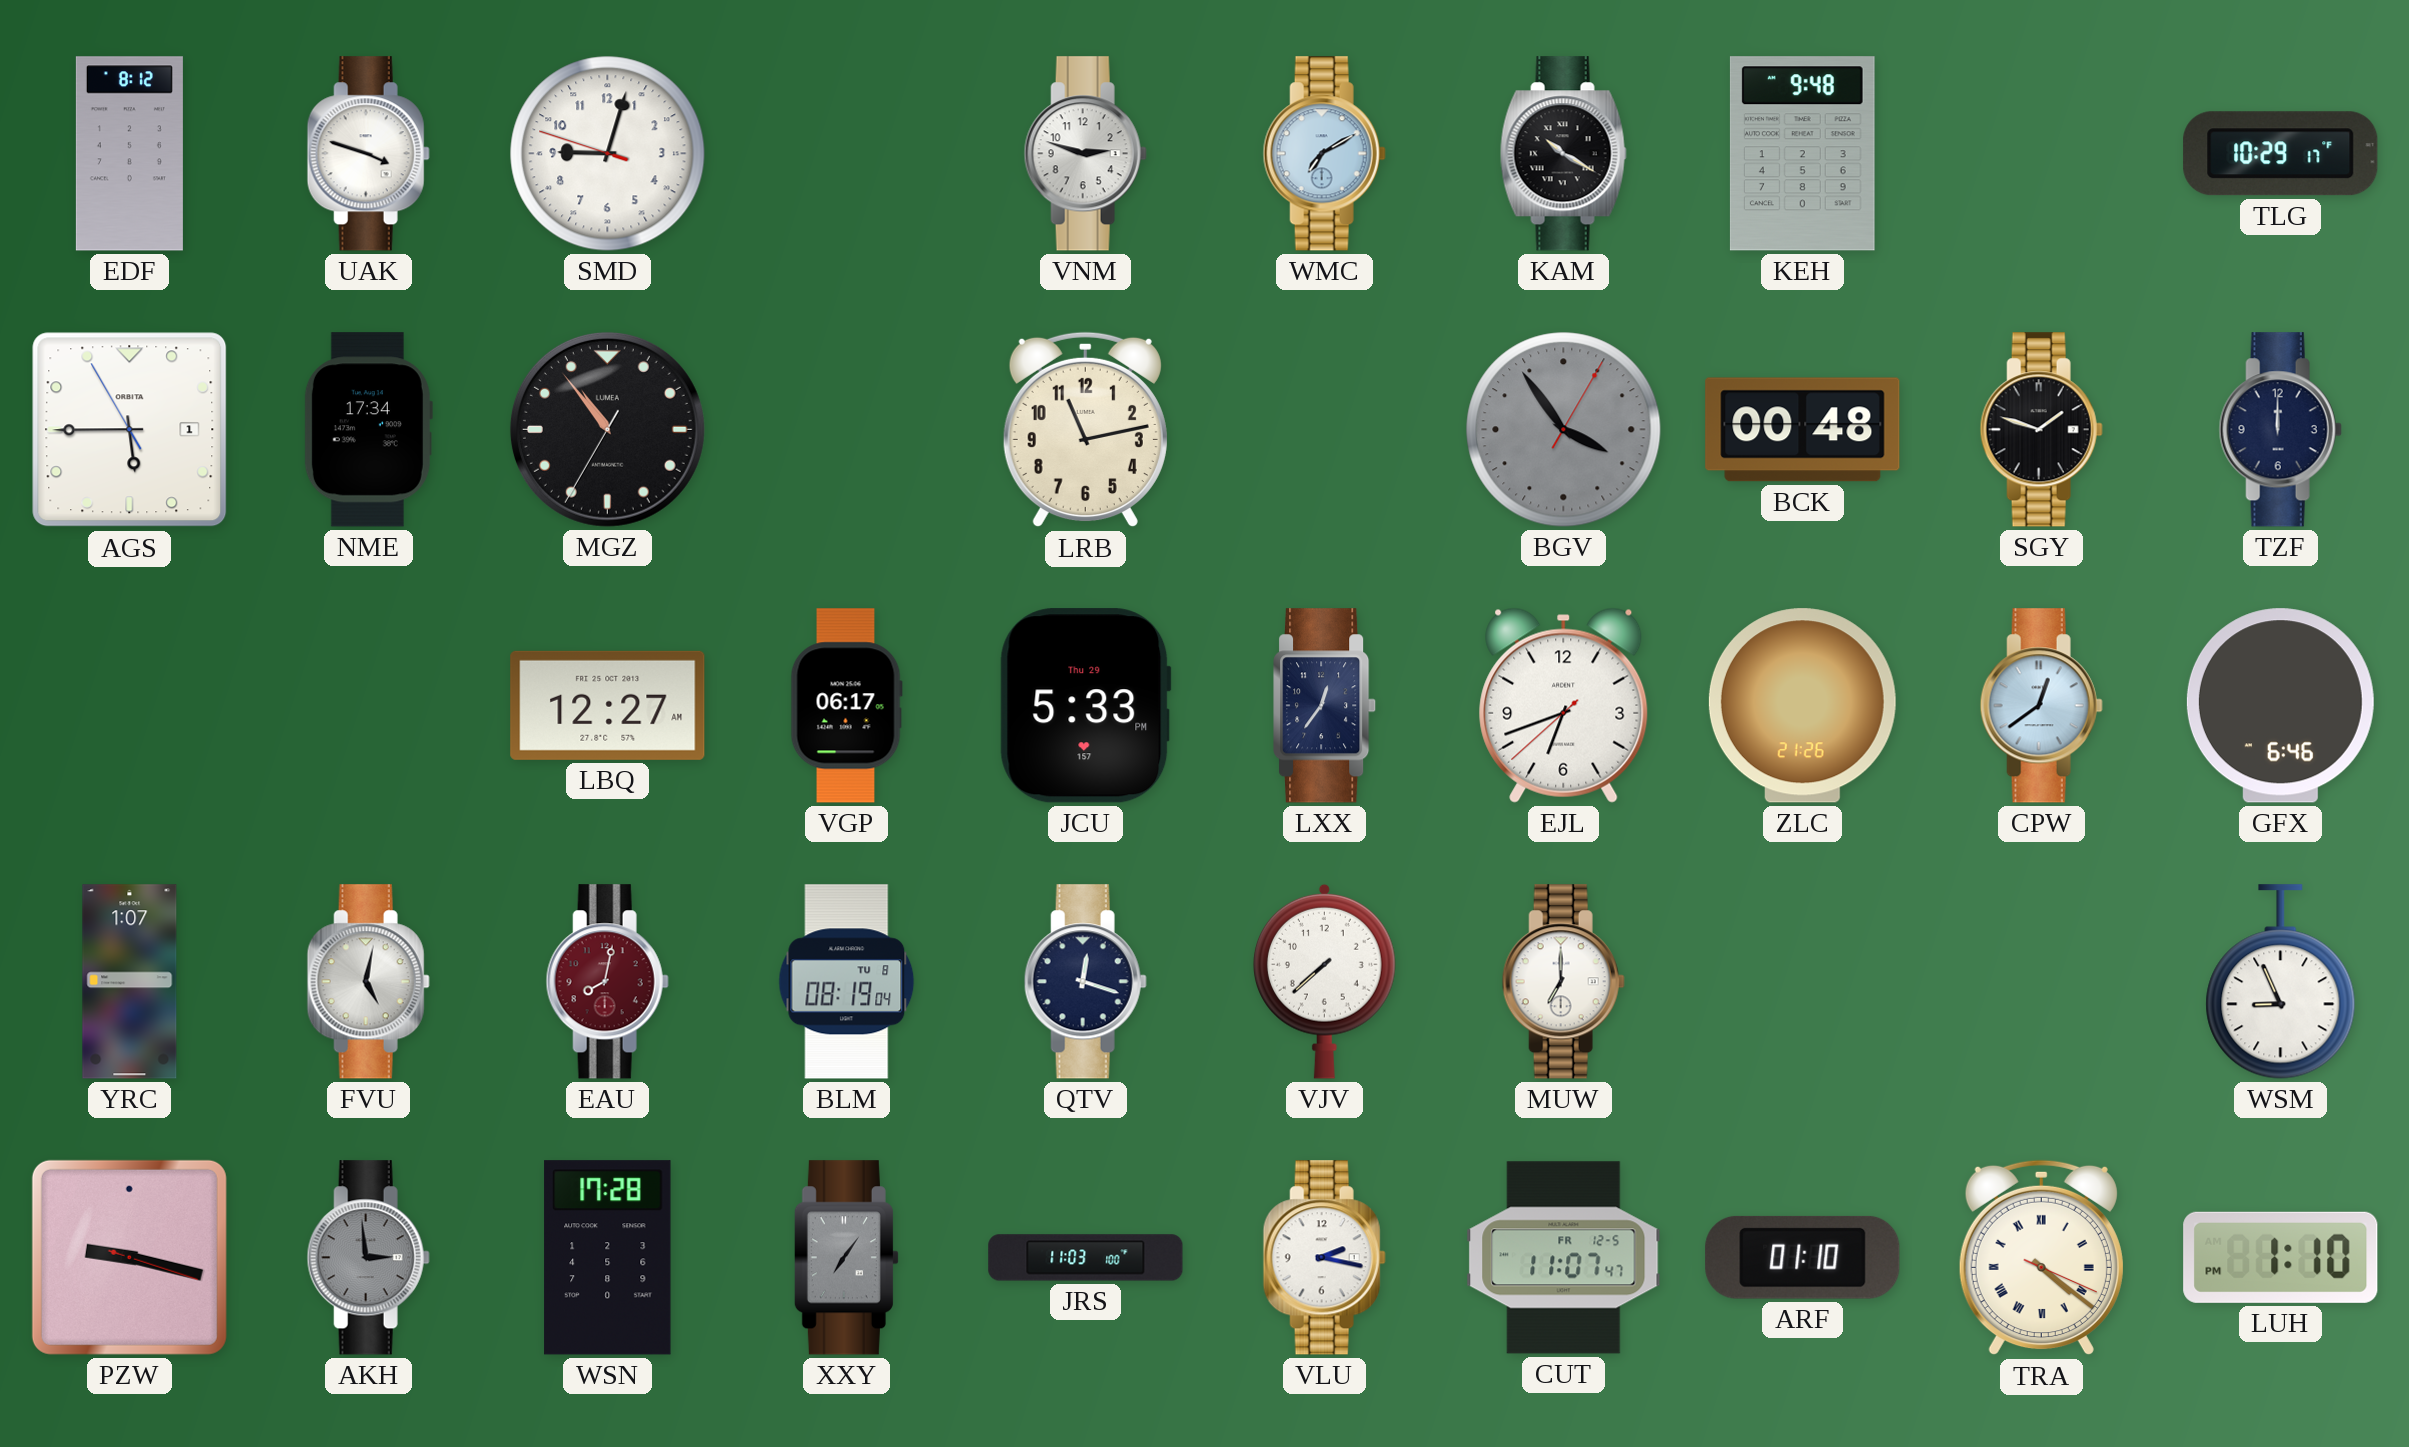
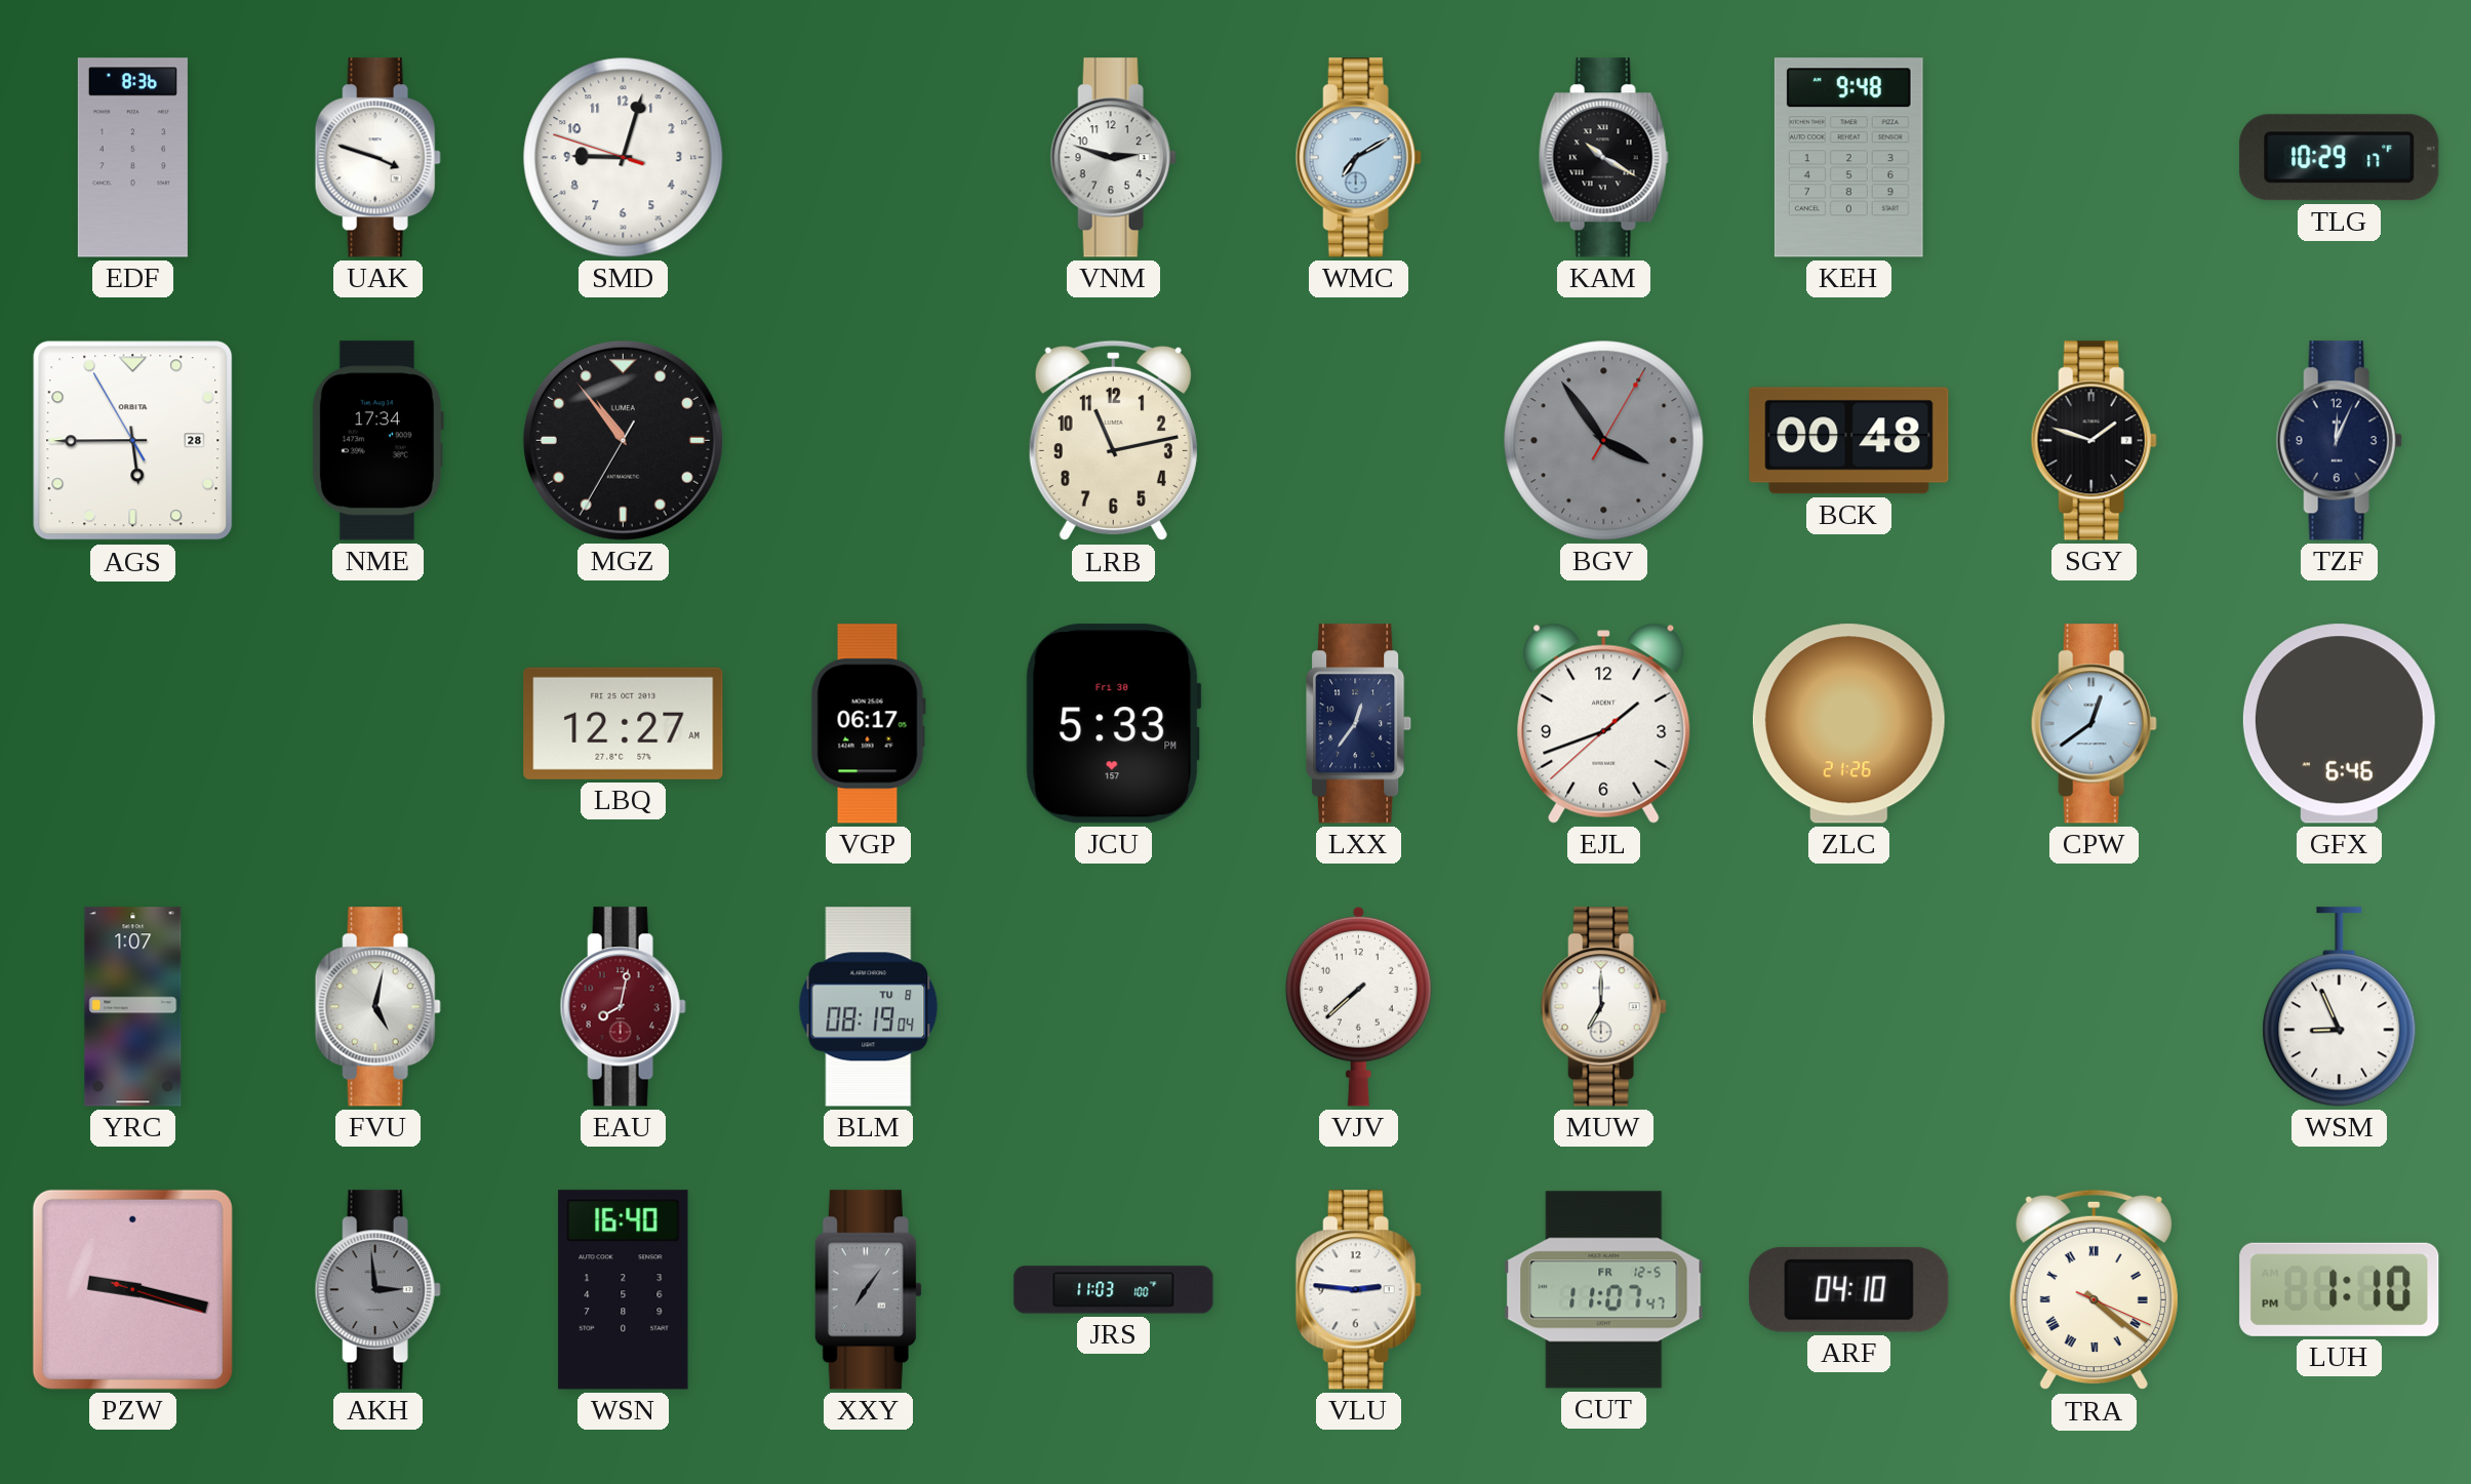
EDF: 8:12 -> 8:36
AGS date: 1 -> 28
TZF: 12:00 -> 12:04
JCU date: Thu 29 -> Fri 30
EJL: 6:41 -> 1:41
QTV: 12:18 -> none
WSN: 17:28 -> 16:40
VLU: 2:17 -> 2:46
ARF: 01:10 -> 04:10
